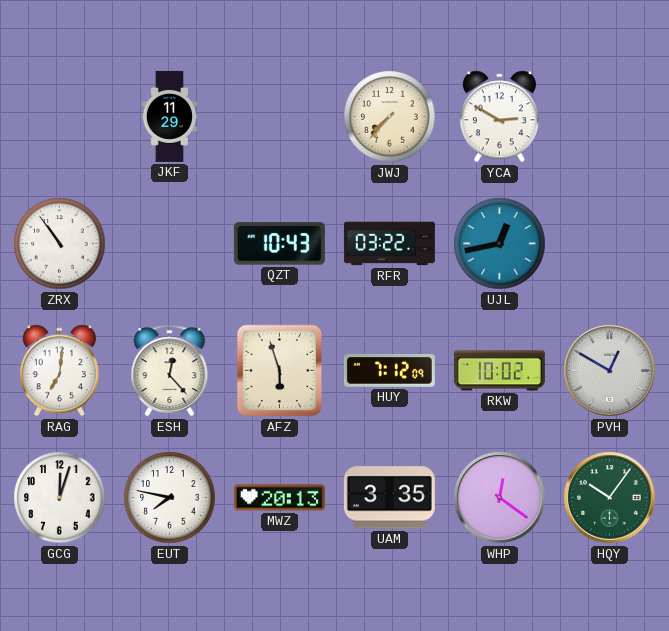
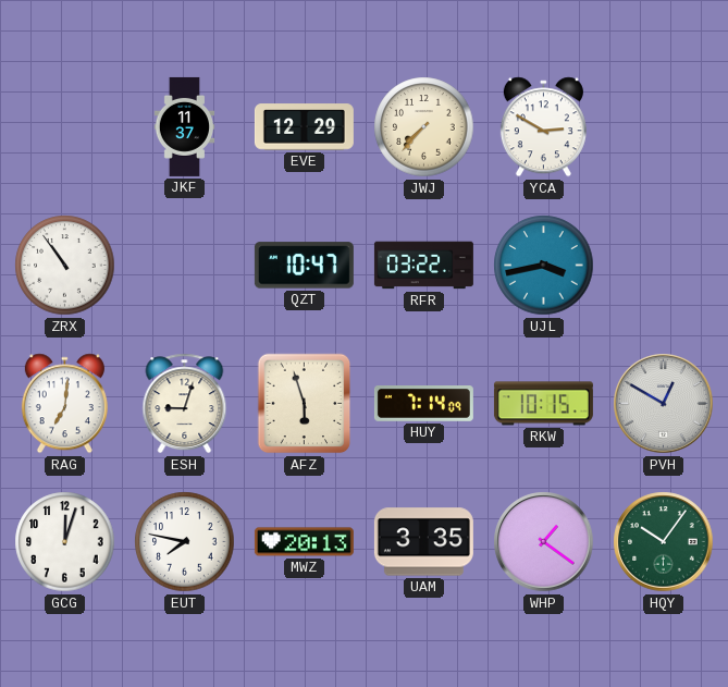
JKF: 11:29 -> 11:37
EVE: none -> 12:29
QZT: 10:43 -> 10:47
UJL: 12:43 -> 3:43
ESH: 12:23 -> 9:03
HUY: 7:12 -> 7:14
RKW: 10:02 -> 10:15
WHP: 12:21 -> 1:21
